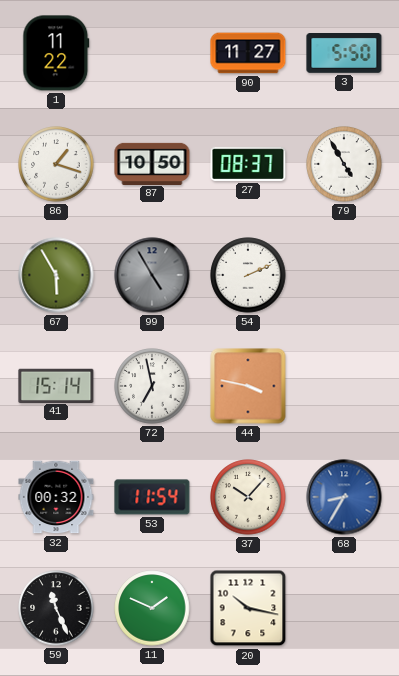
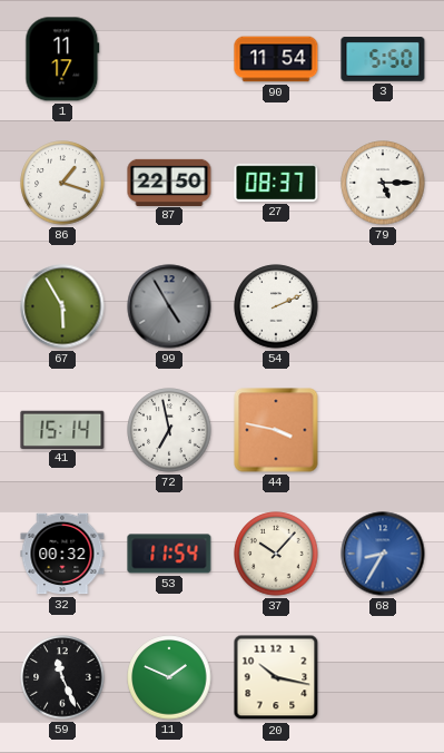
1: 11:22 -> 11:17
90: 11:27 -> 11:54
87: 10:50 -> 22:50
79: 4:55 -> 5:15
